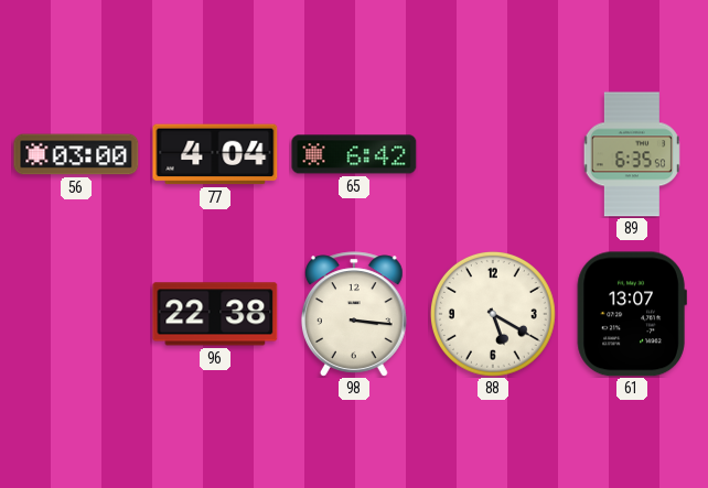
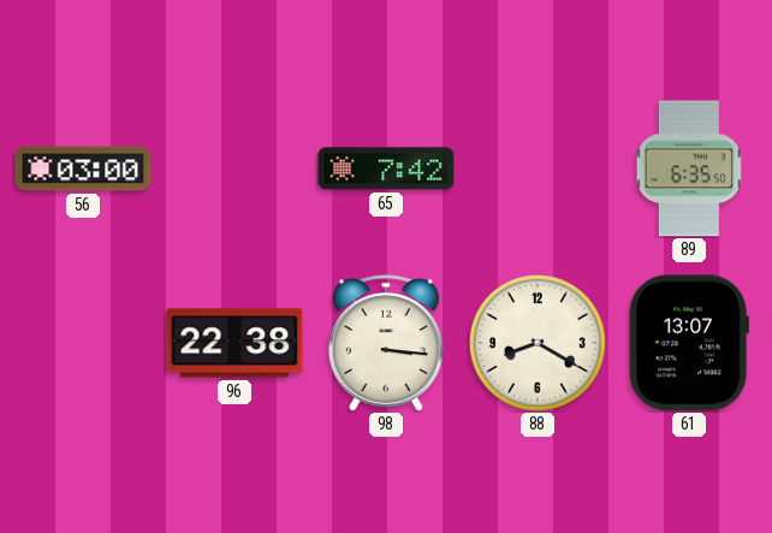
77: 4:04 -> none
65: 6:42 -> 7:42
88: 5:20 -> 8:20
